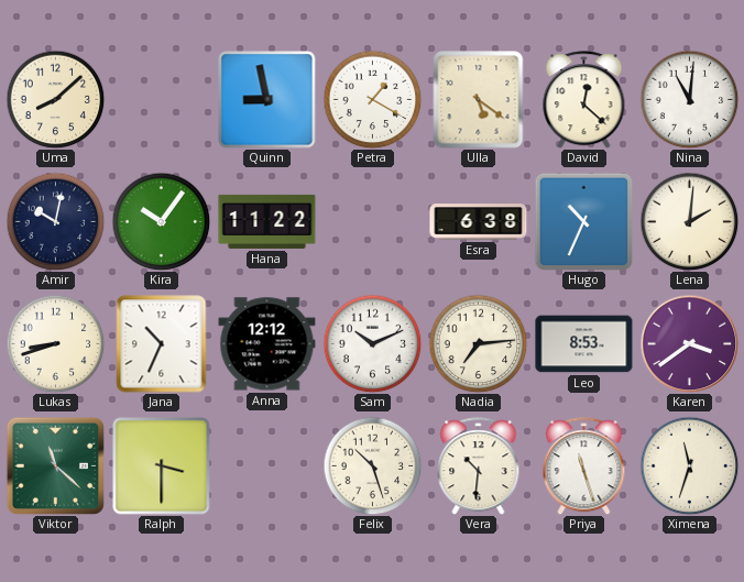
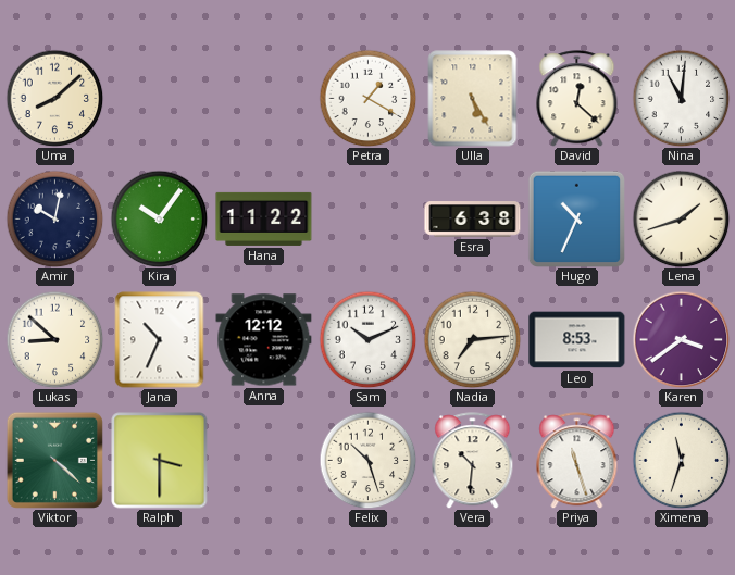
Quinn: 8:58 -> none
Ulla: 5:21 -> 5:25
Lena: 2:01 -> 1:42
Lukas: 8:42 -> 8:52
Viktor: 11:22 -> 4:22
